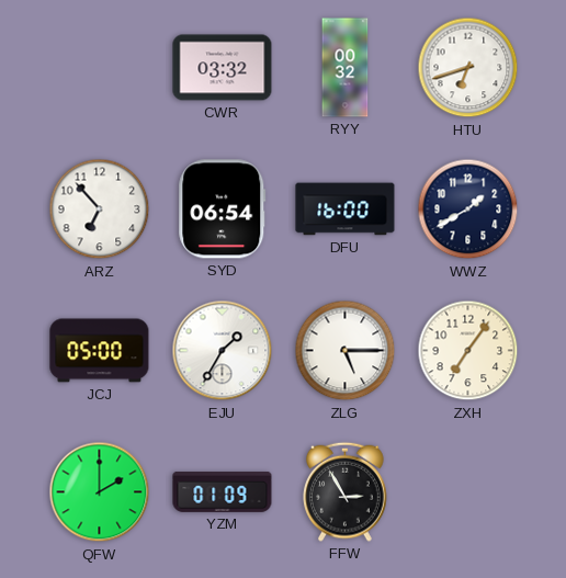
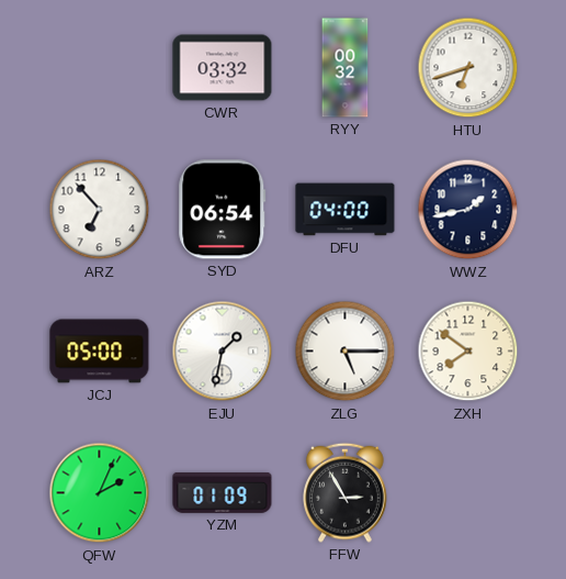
DFU: 16:00 -> 04:00
WWZ: 1:40 -> 1:43
EJU: 1:35 -> 1:32
ZXH: 7:06 -> 7:51
QFW: 2:00 -> 2:04
